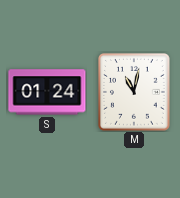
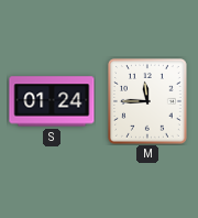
M: 11:02 -> 11:45
